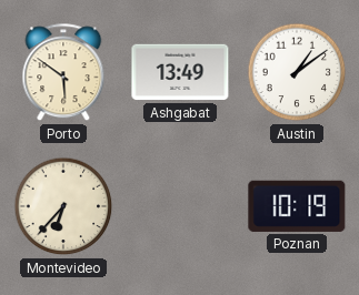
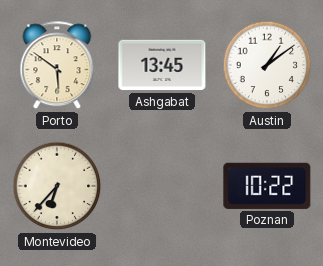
Ashgabat: 13:49 -> 13:45
Poznan: 10:19 -> 10:22
